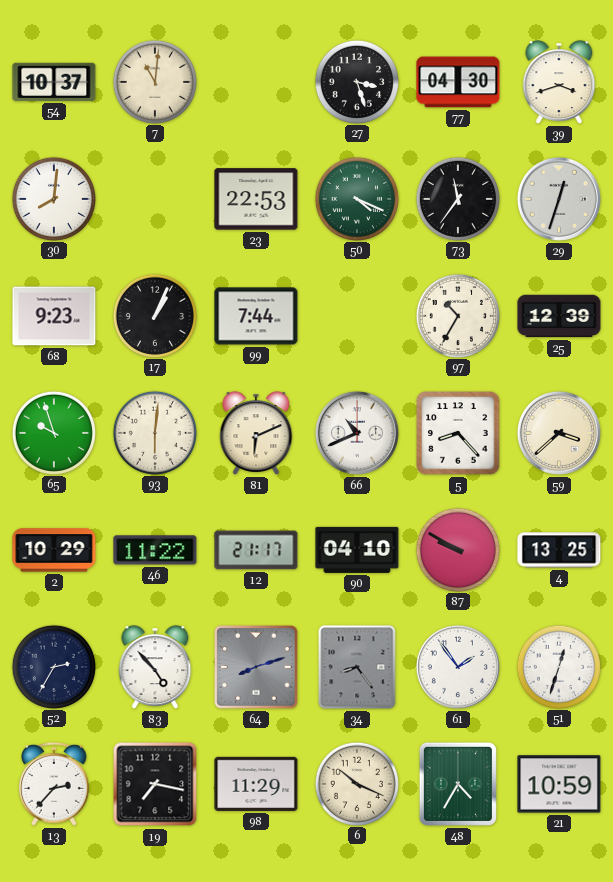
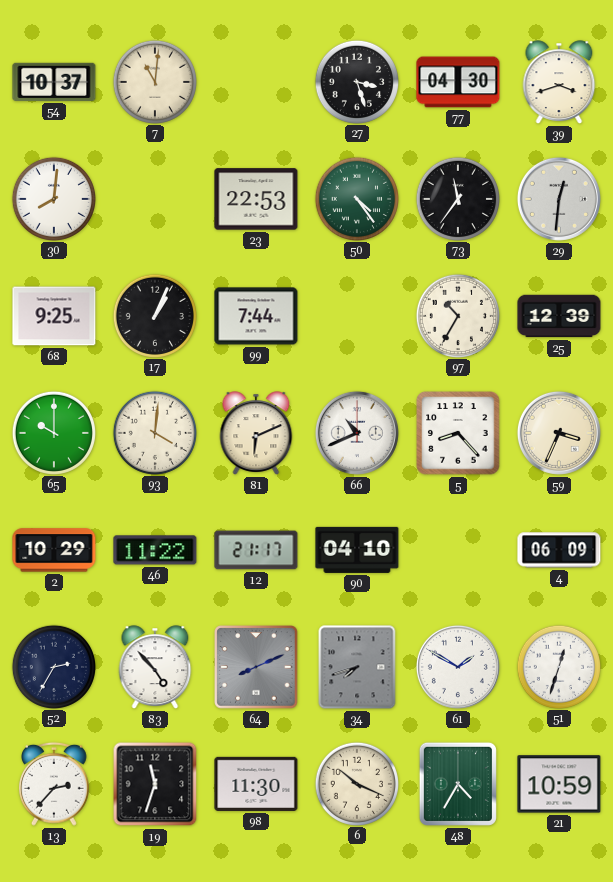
50: 4:19 -> 4:24
29: 12:33 -> 12:31
68: 9:23 -> 9:25
65: 9:57 -> 10:00
93: 6:01 -> 4:01
59: 3:38 -> 3:34
87: 9:50 -> none
4: 13:25 -> 06:09
64: 8:12 -> 8:11
34: 8:24 -> 7:42
61: 1:54 -> 1:50
19: 7:17 -> 11:33
98: 11:29 -> 11:30
